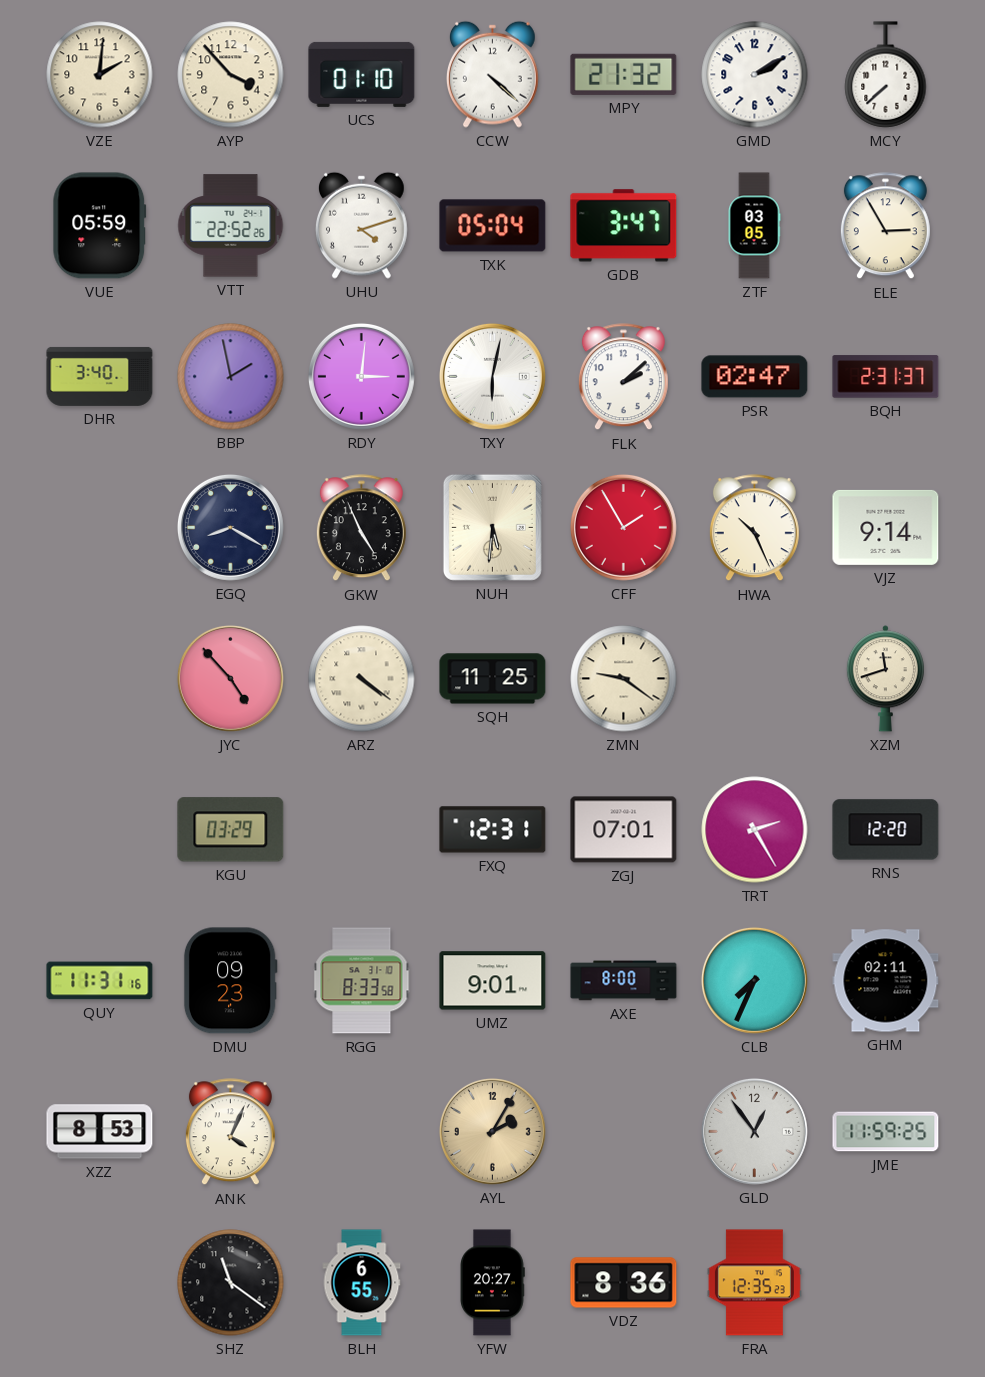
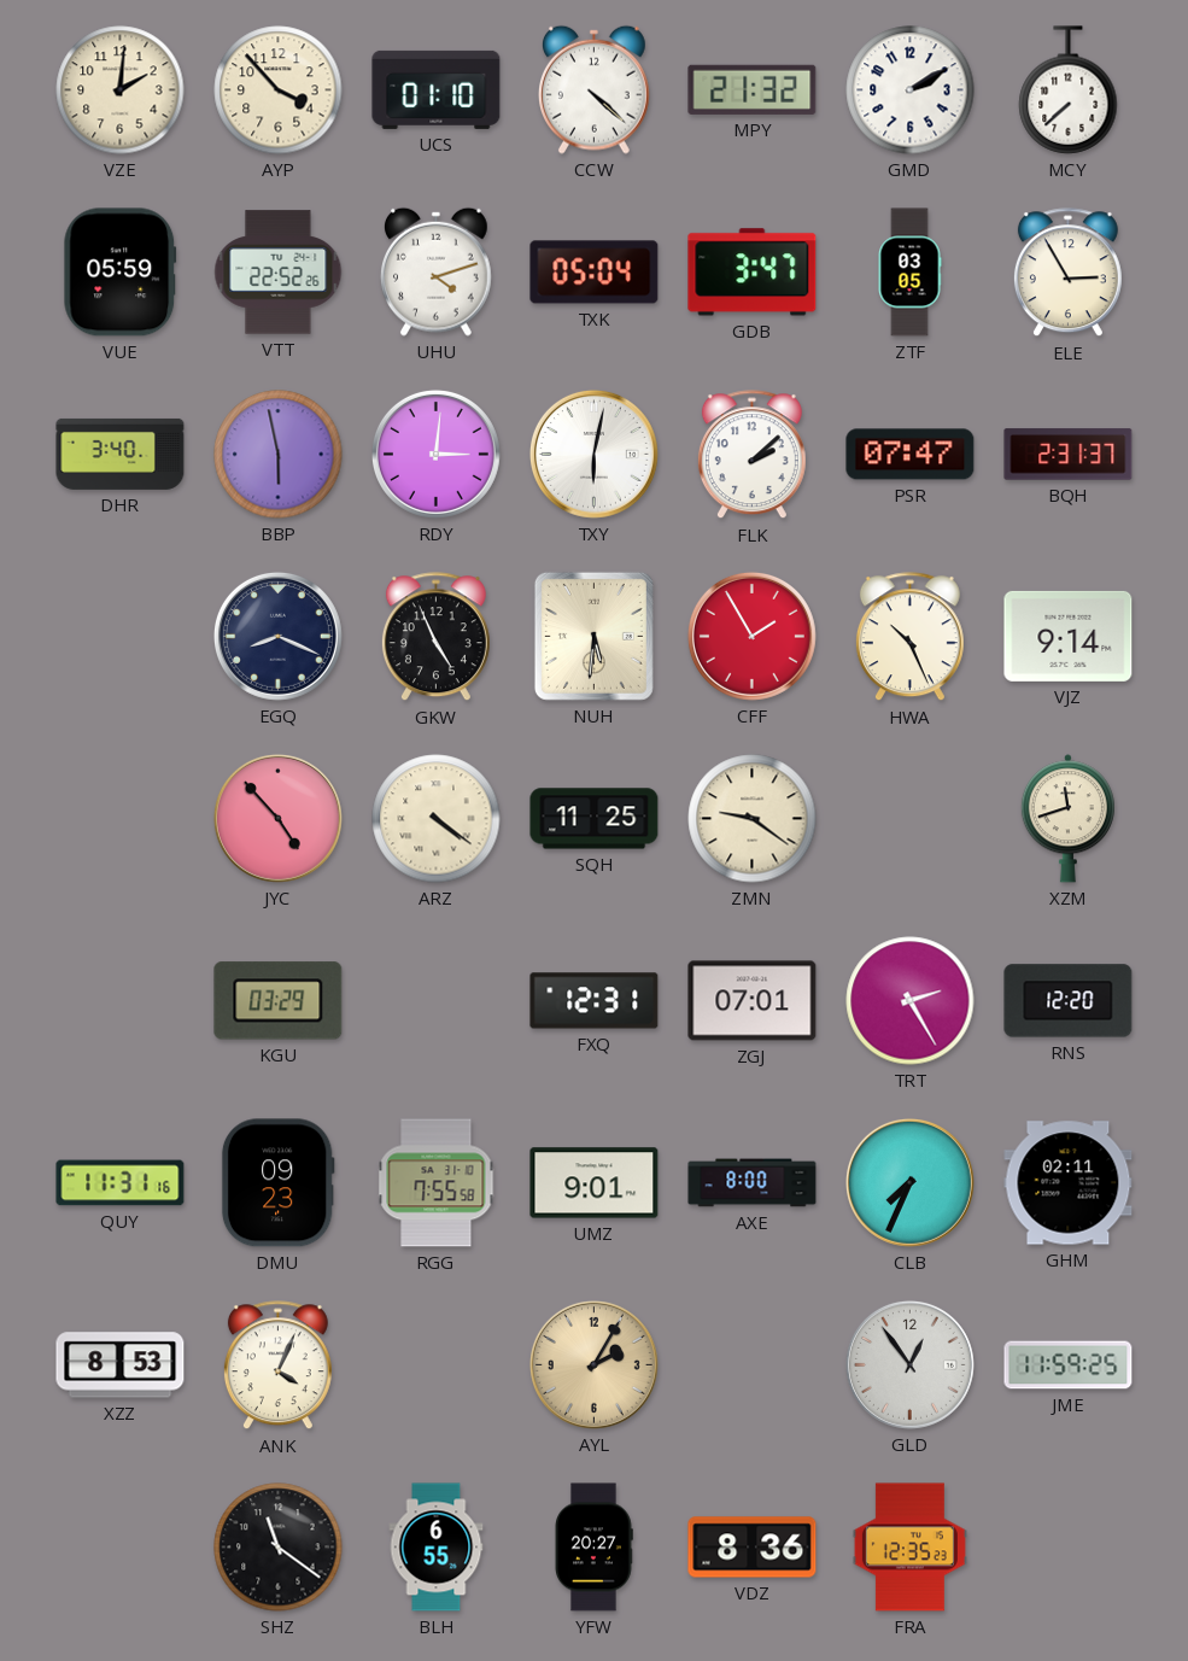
BBP: 1:58 -> 5:58
PSR: 02:47 -> 07:47
EGQ: 8:20 -> 8:19
RGG: 8:33 -> 7:55
